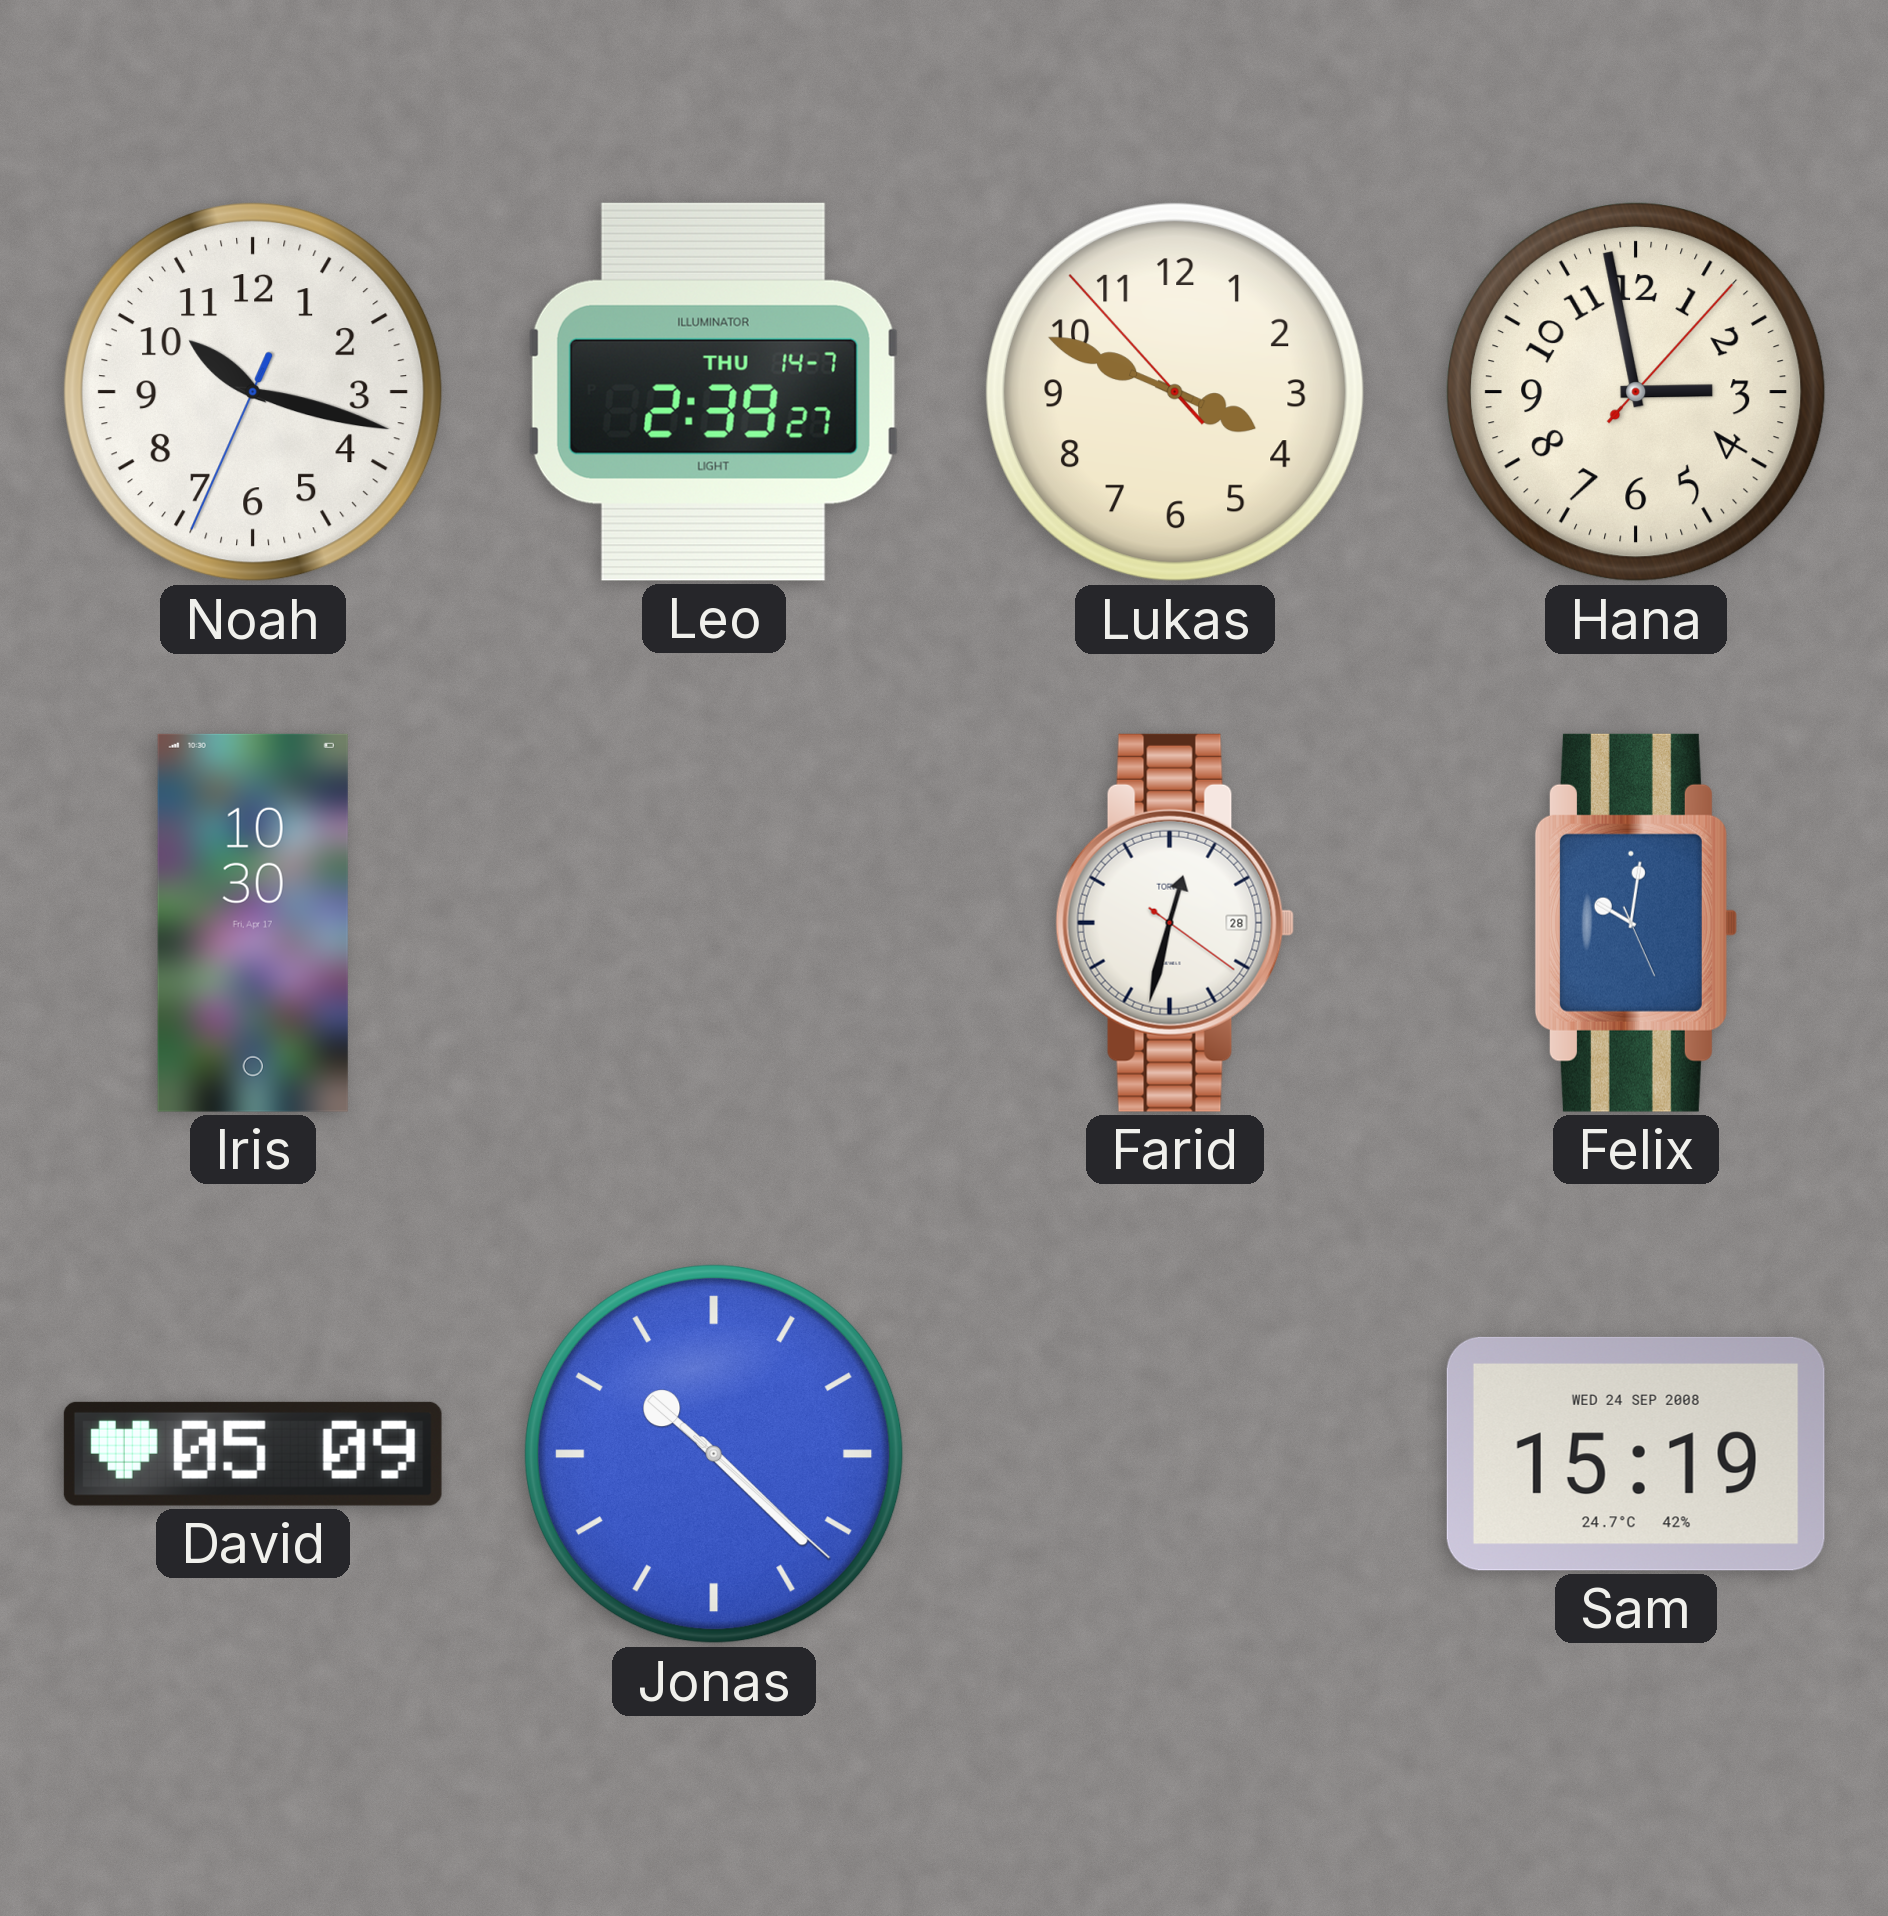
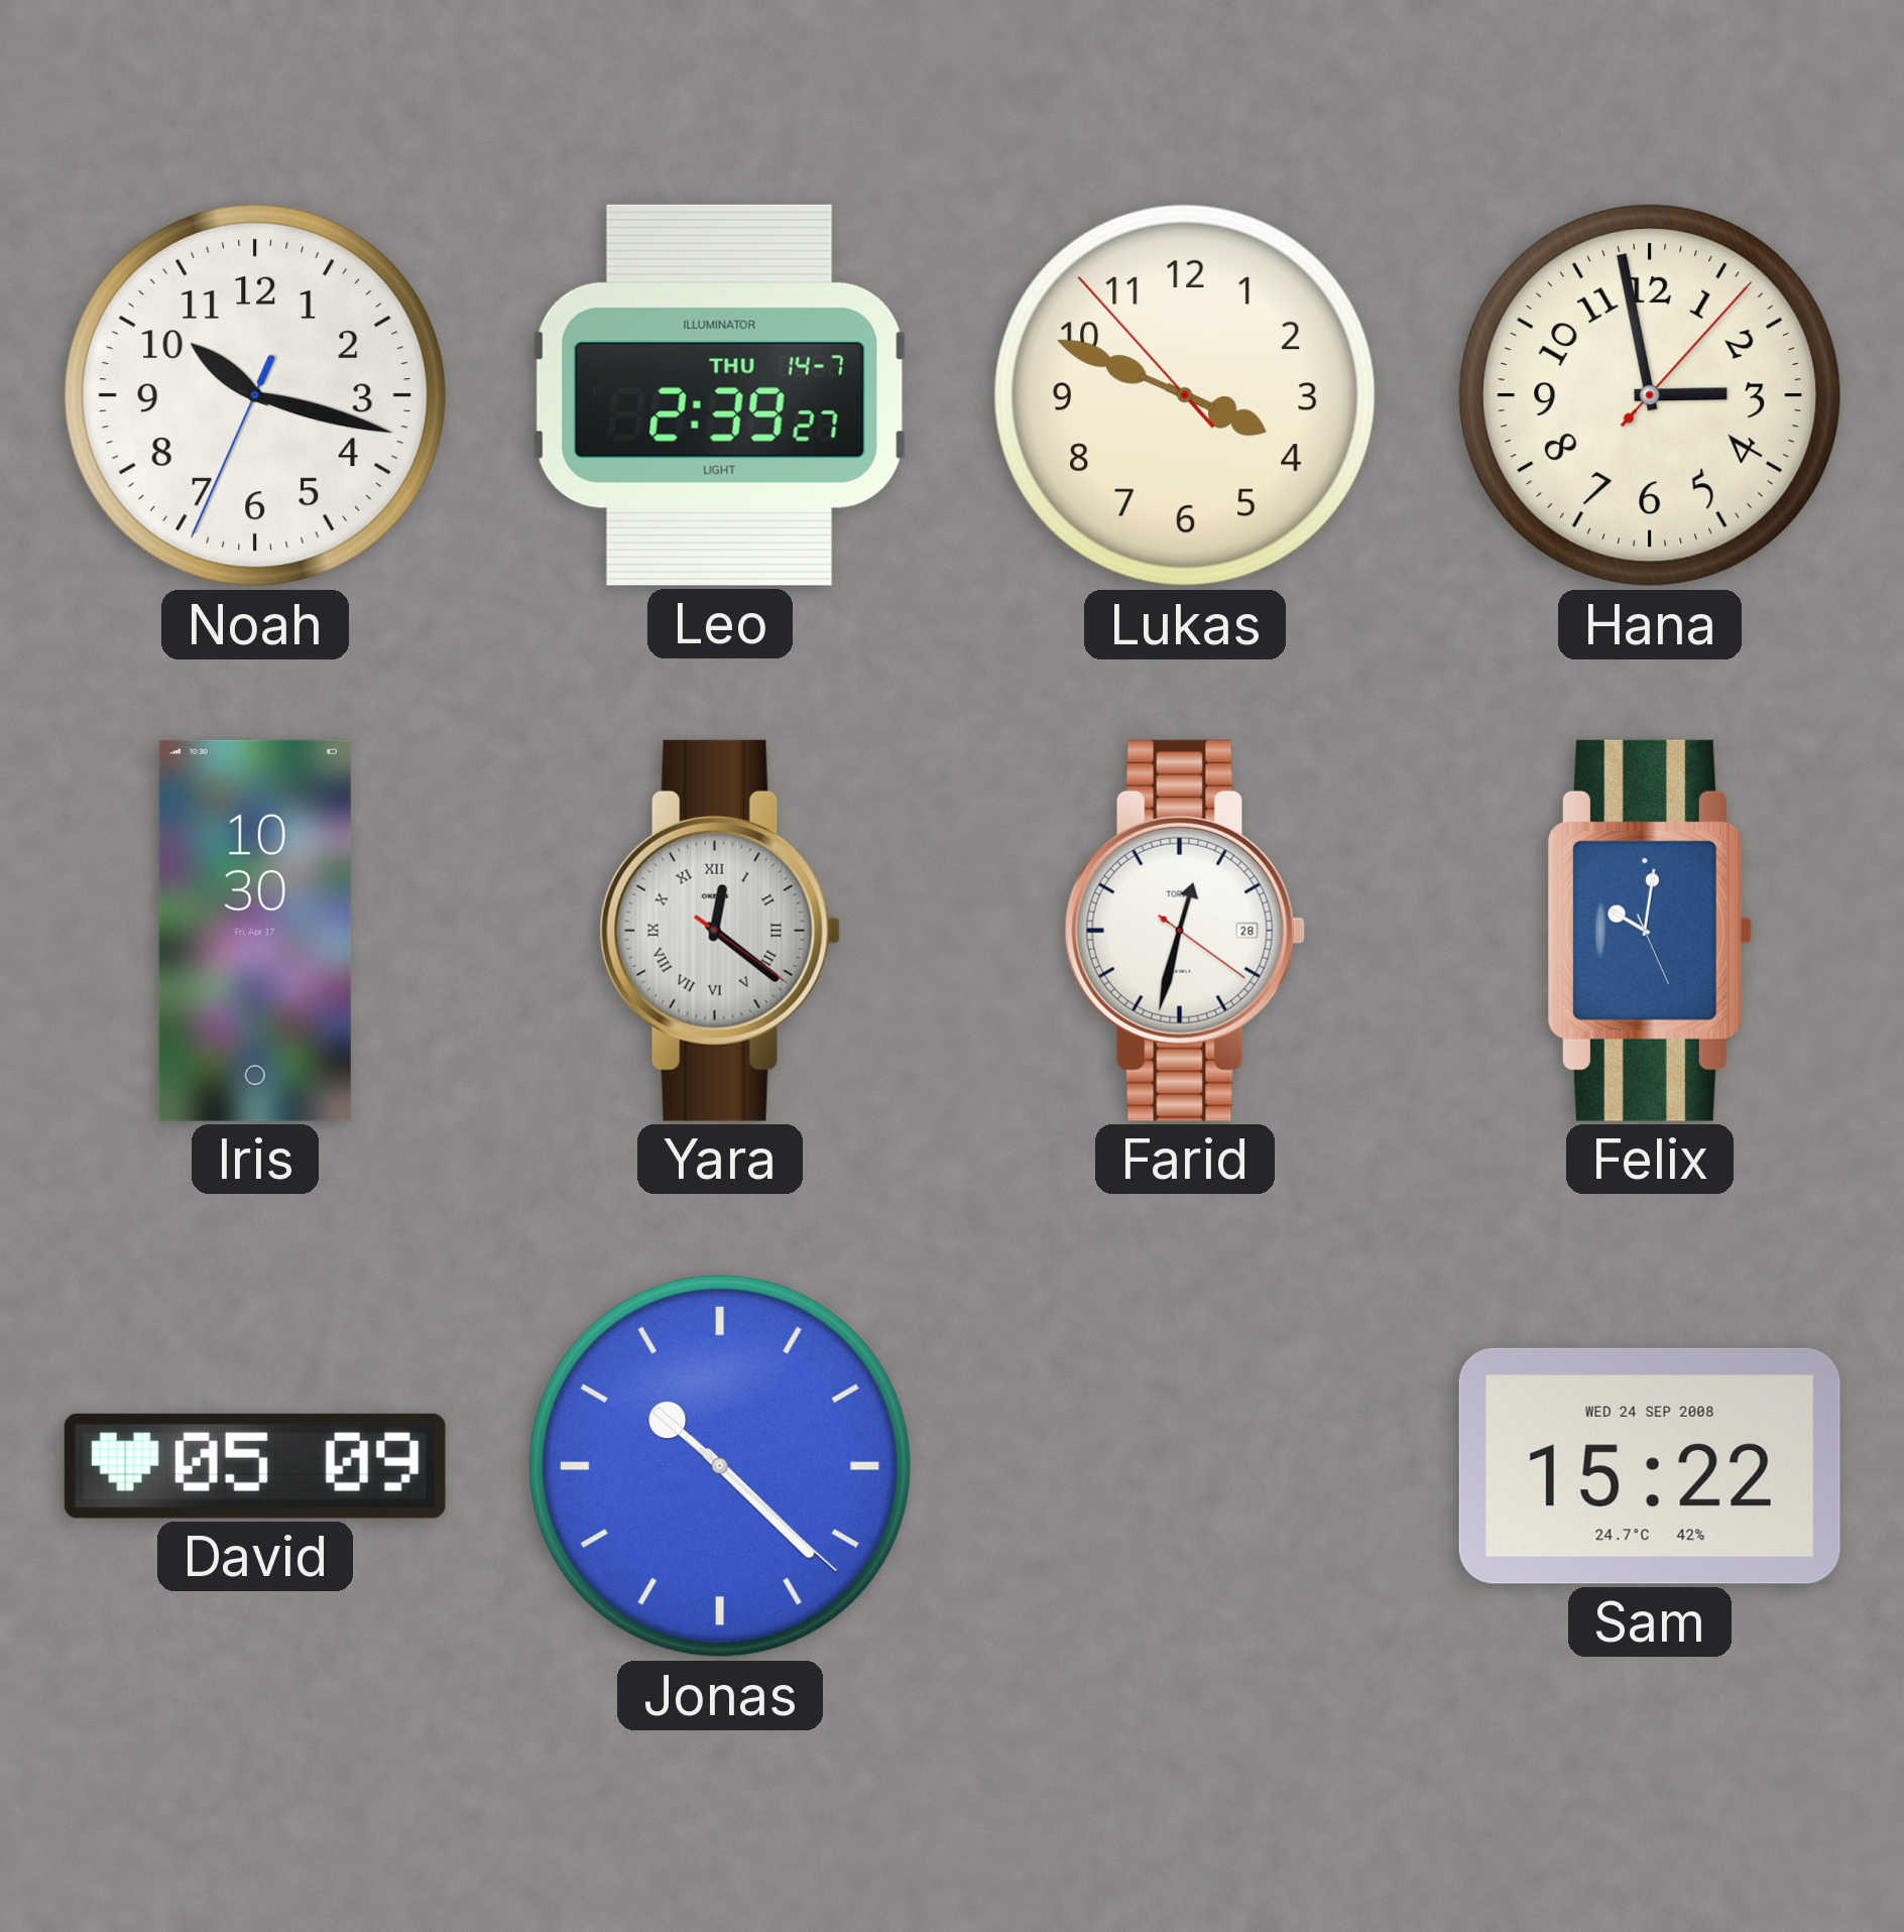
Yara: none -> 12:21
Sam: 15:19 -> 15:22
